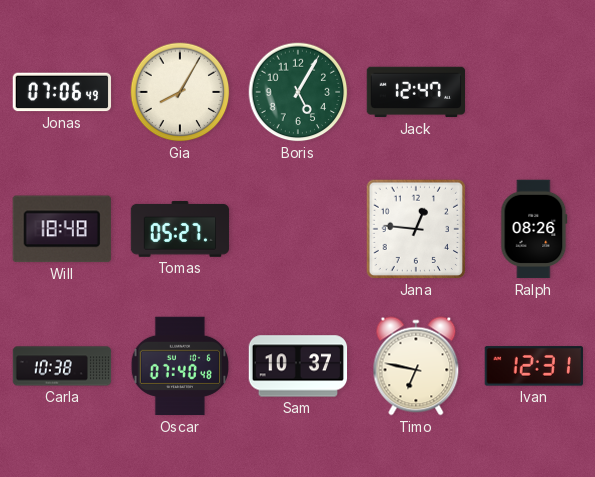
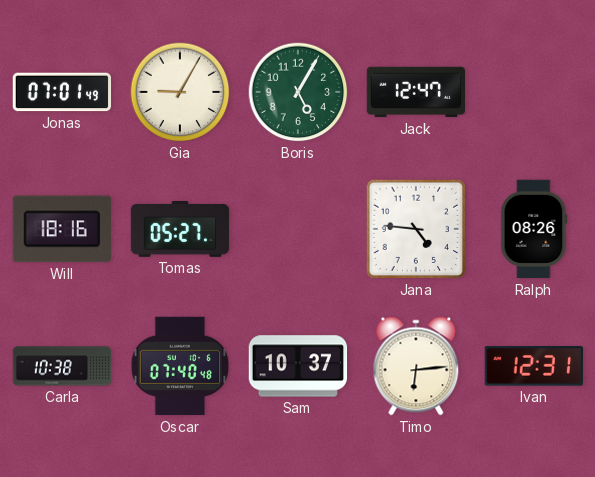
Jonas: 07:06 -> 07:01
Gia: 8:05 -> 9:05
Will: 18:48 -> 18:16
Jana: 12:46 -> 4:46
Timo: 6:47 -> 6:14
